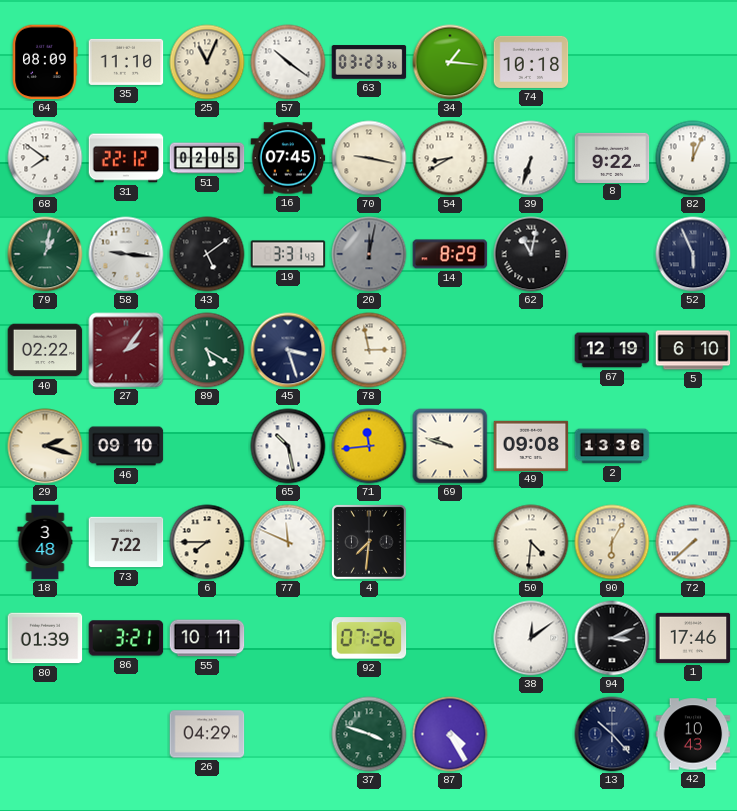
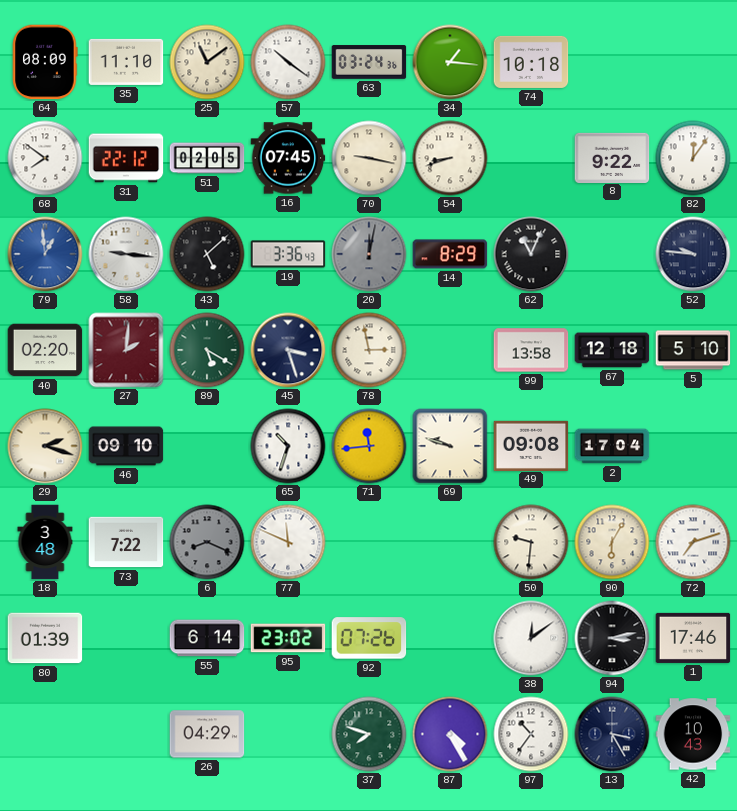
25: 11:04 -> 11:09
63: 03:23 -> 03:24
54: 8:40 -> 8:42
39: 6:33 -> none
82: 12:04 -> 12:06
79: 1:02 -> 12:59
79 dial: green -> blue
43: 5:09 -> 5:08
19: 3:31 -> 3:36
62: 11:02 -> 11:04
52: 5:56 -> 9:46
40: 02:22 -> 02:20
27: 2:06 -> 2:01
99: none -> 13:58
67: 12:19 -> 12:18
5: 6:10 -> 5:10
65: 10:28 -> 10:33
2: 13:36 -> 17:04
6: 7:45 -> 8:19
6 dial: cream -> grey
4: 7:31 -> none
50: 4:31 -> 9:31
72: 7:38 -> 7:12
86: 3:21 -> none
55: 10:11 -> 6:14
95: none -> 23:02
94: 3:11 -> 3:13
37: 3:48 -> 7:48
97: none -> 10:36
13: 10:23 -> 3:25
